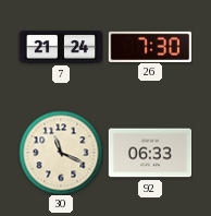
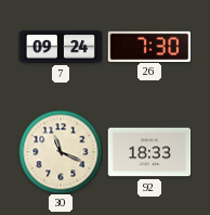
7: 21:24 -> 09:24
92: 06:33 -> 18:33
